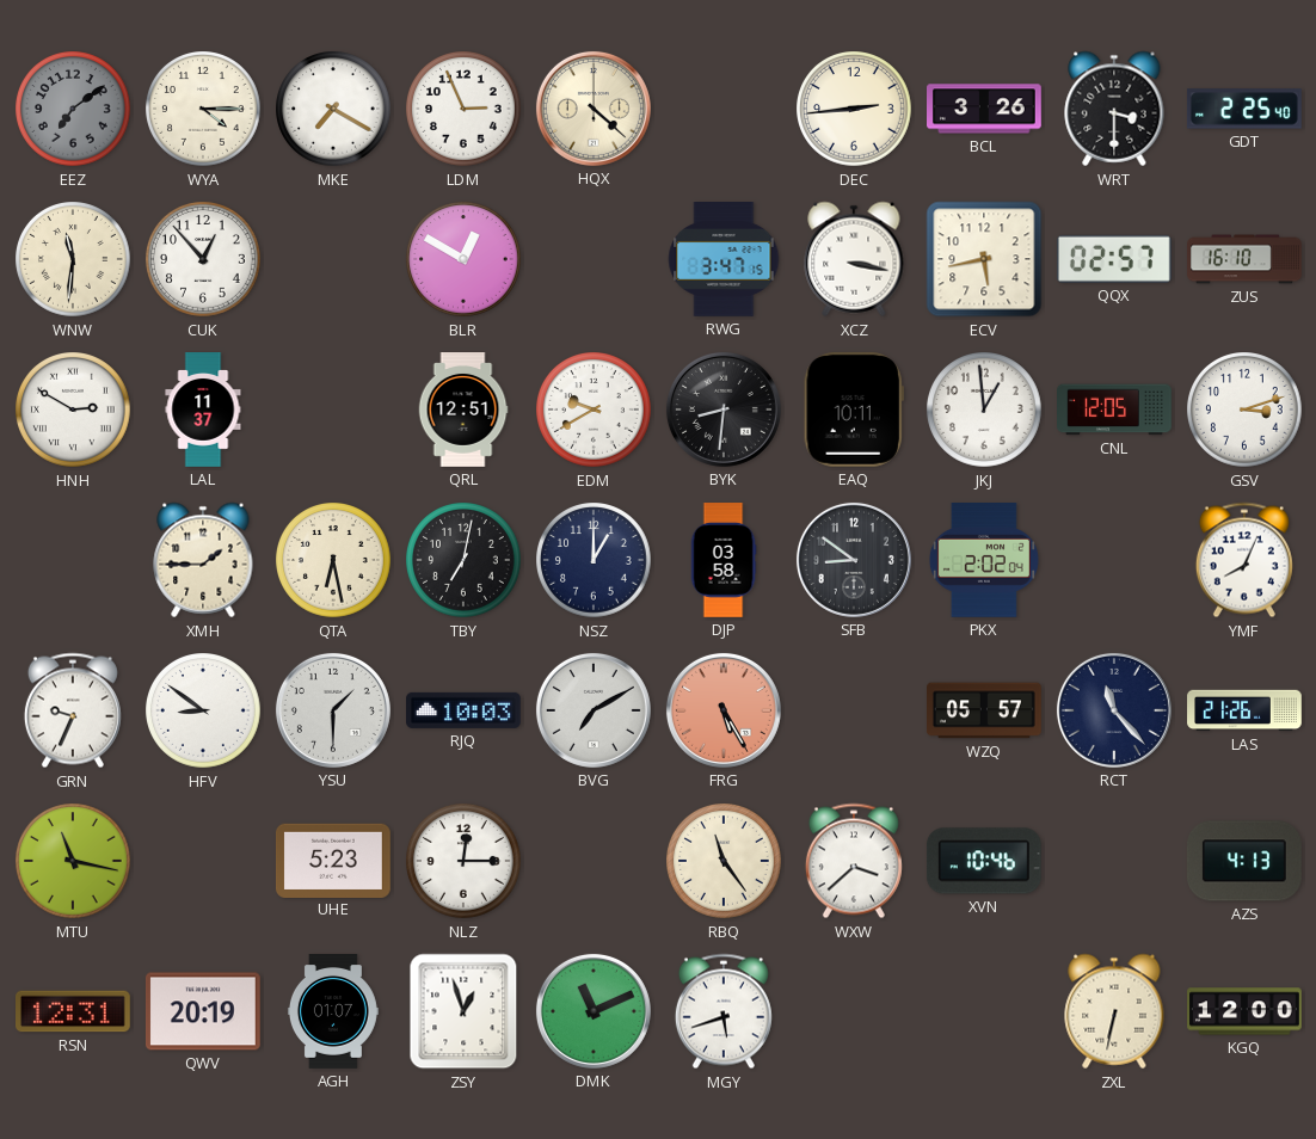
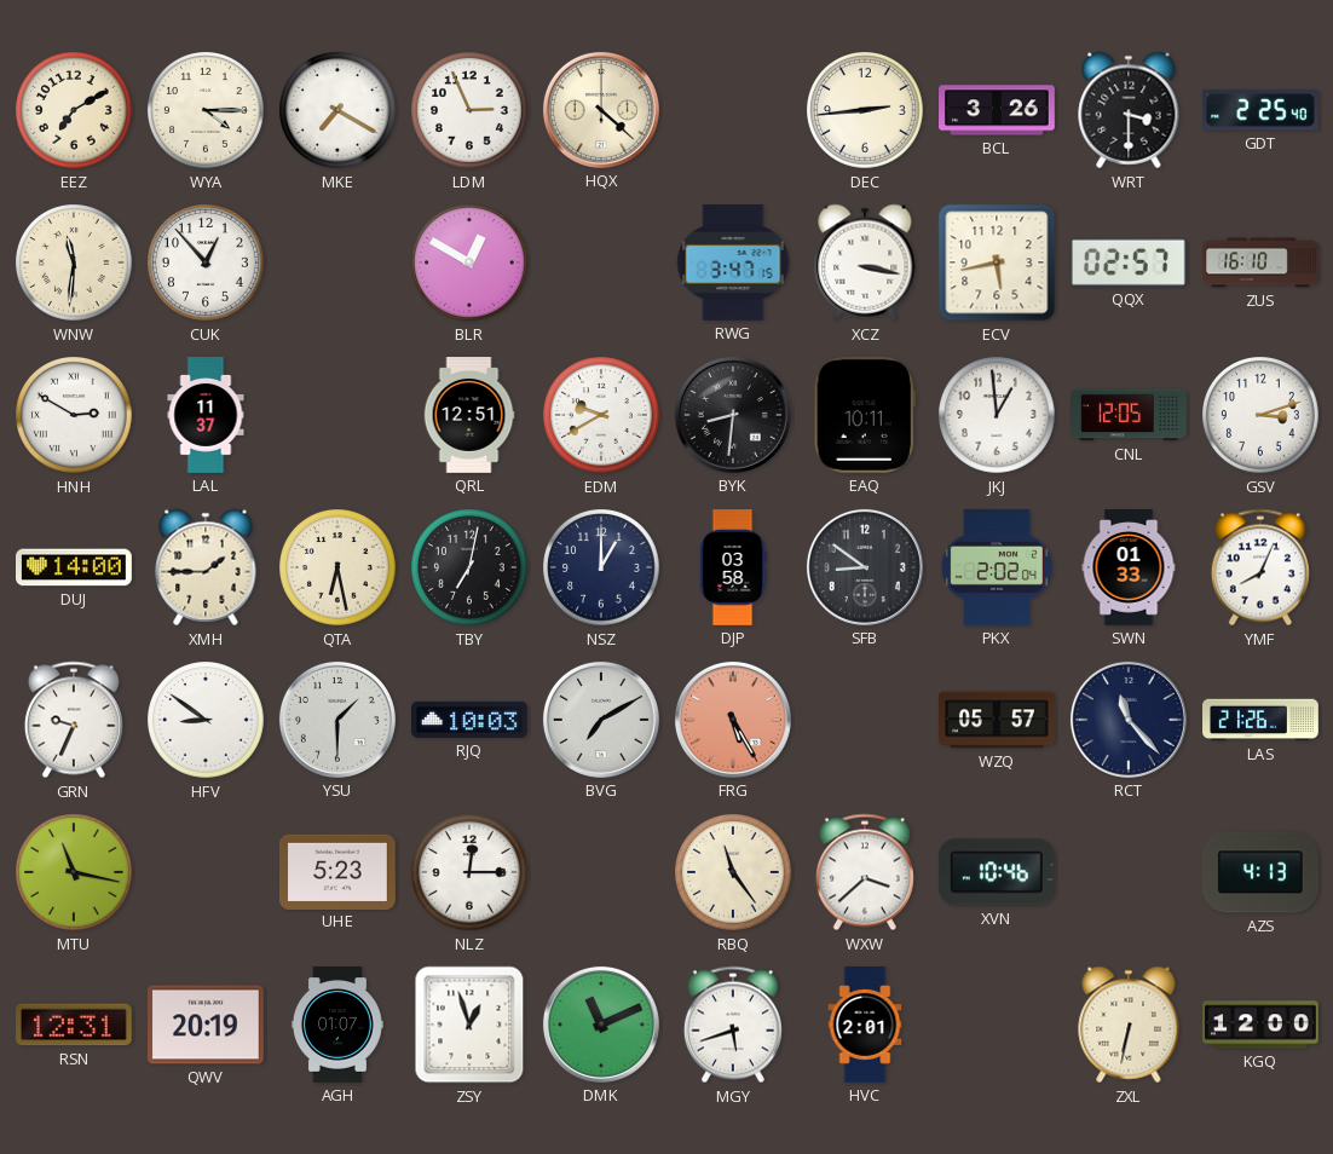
EEZ: 7:09 -> 7:10
EEZ dial: grey -> cream
DUJ: none -> 14:00
SWN: none -> 01:33
HVC: none -> 2:01
